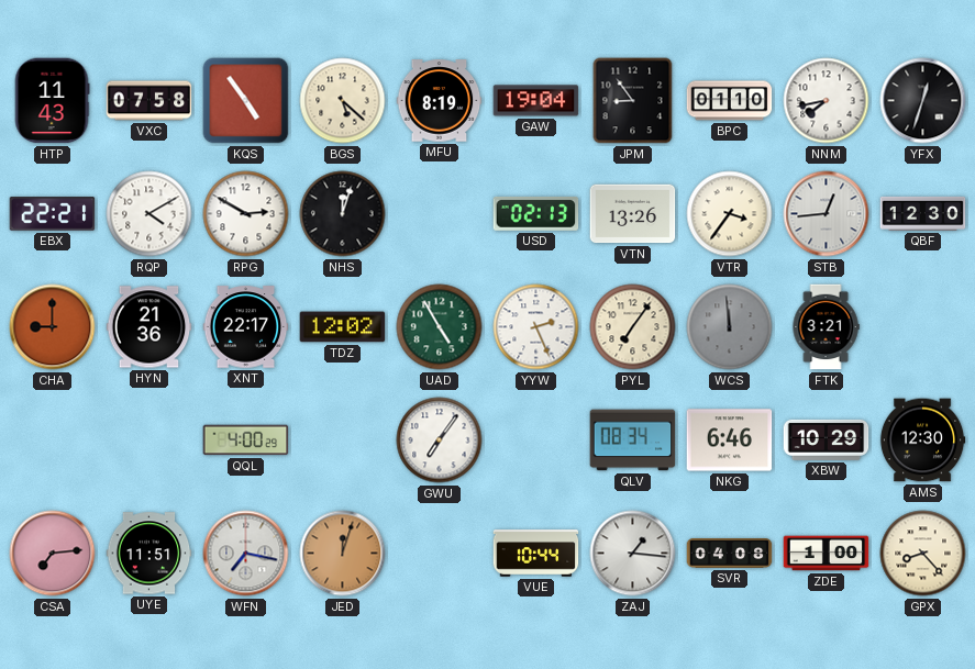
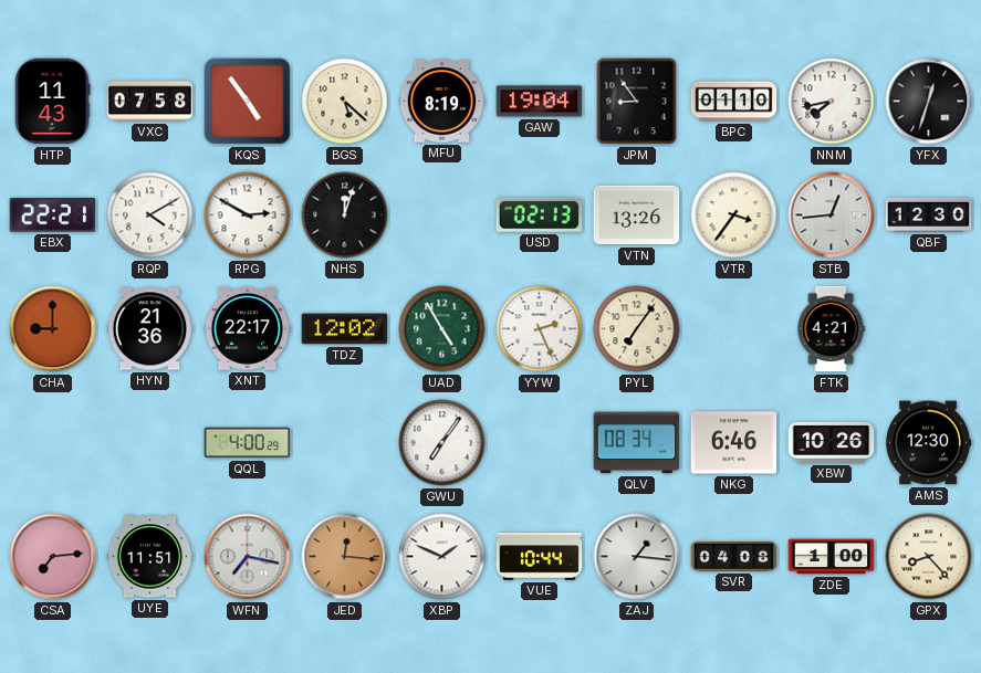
WCS: 11:59 -> none
FTK: 3:21 -> 4:21
XBW: 10:29 -> 10:26
JED: 12:03 -> 12:16
XBP: none -> 1:49
